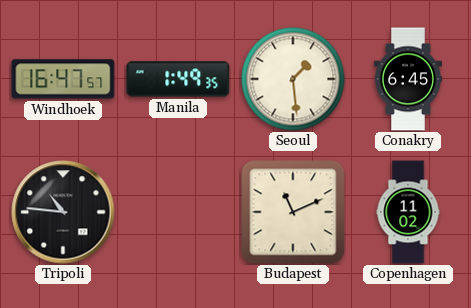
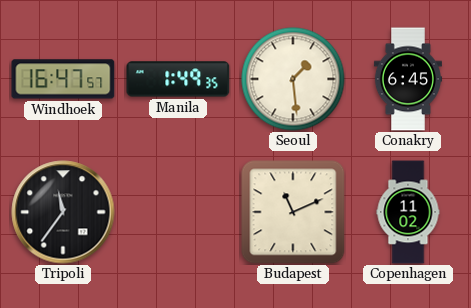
Tripoli: 10:46 -> 11:36
